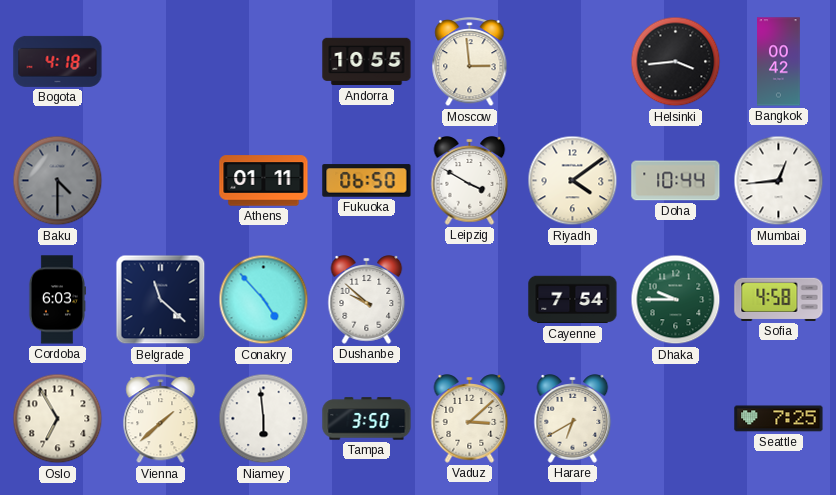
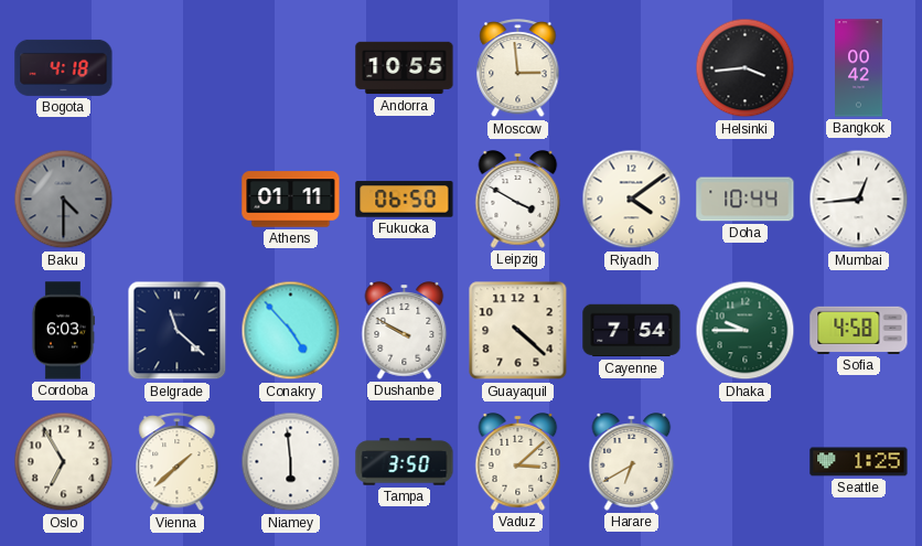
Dushanbe: 9:52 -> 9:50
Guayaquil: none -> 4:22
Seattle: 7:25 -> 1:25
